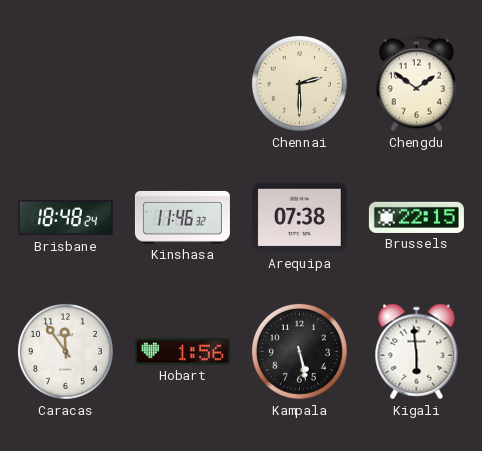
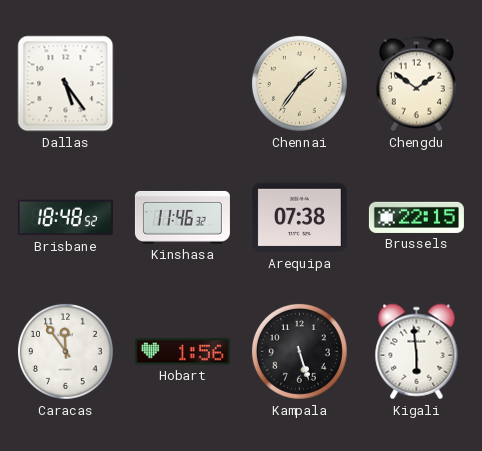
Dallas: none -> 5:24
Chennai: 2:30 -> 1:36
Brisbane: 18:48:24 -> 18:48:52
Kampala: 5:28 -> 5:27
